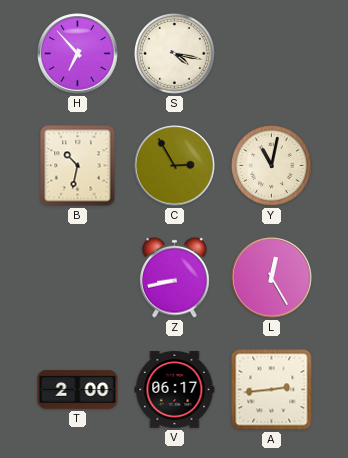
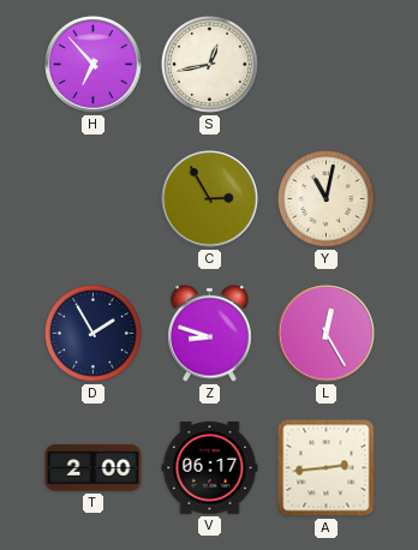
S: 4:17 -> 12:43
B: 10:32 -> none
D: none -> 1:55
Z: 8:43 -> 8:48
